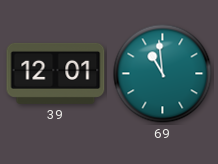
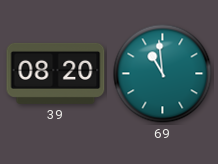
39: 12:01 -> 08:20
